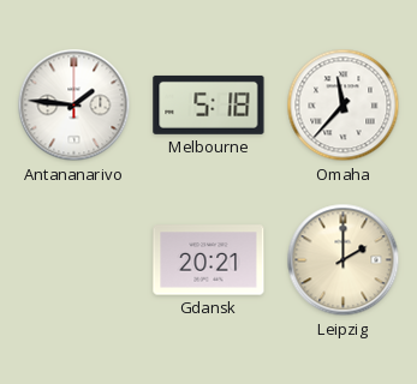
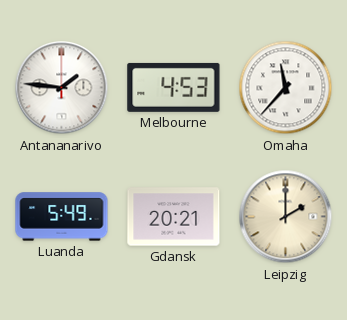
Melbourne: 5:18 -> 4:53
Luanda: none -> 5:49
